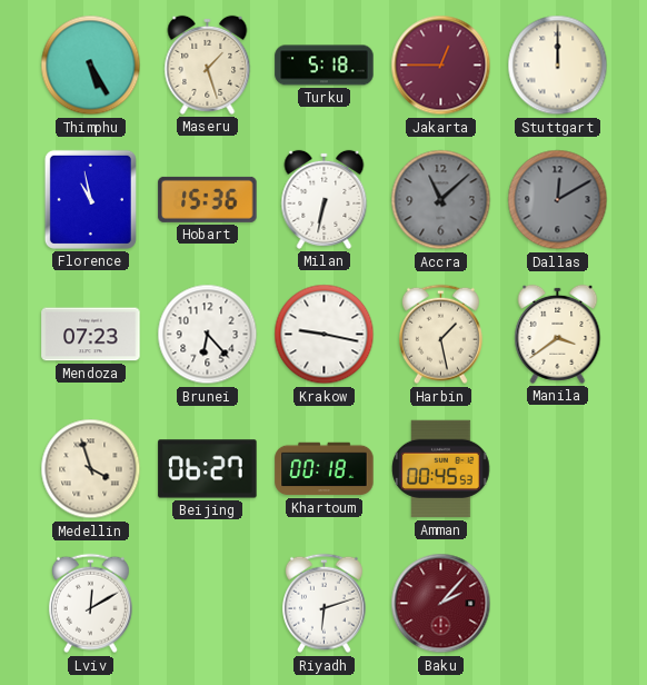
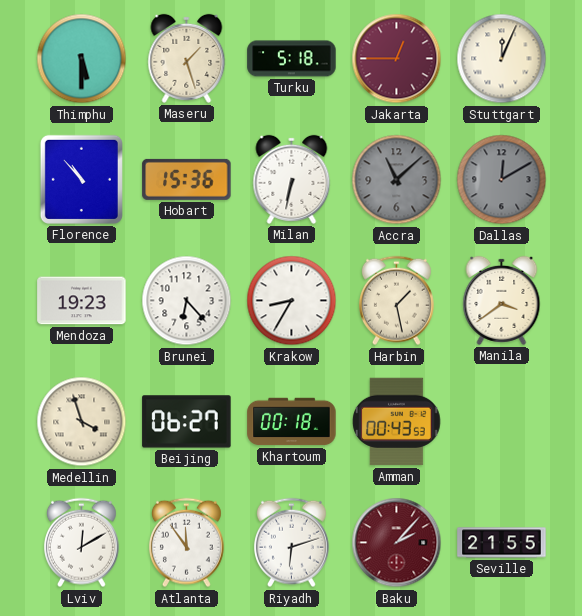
Thimphu: 5:25 -> 5:30
Stuttgart: 12:00 -> 12:04
Florence: 10:58 -> 10:53
Mendoza: 07:23 -> 19:23
Krakow: 9:17 -> 8:35
Amman: 00:45 -> 00:43
Atlanta: none -> 11:54
Seville: none -> 21:55
